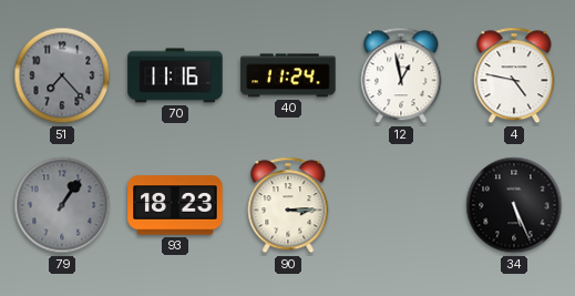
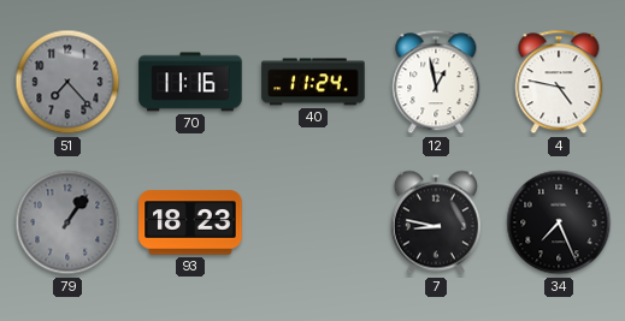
90: 3:15 -> none
7: none -> 8:47
34: 5:26 -> 7:26
